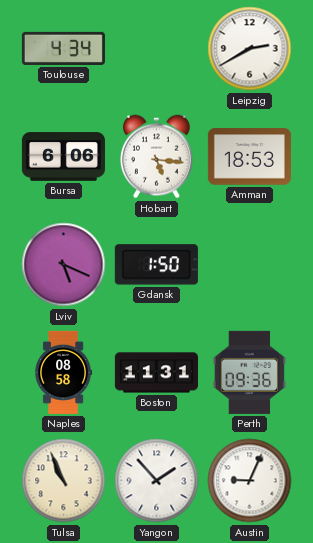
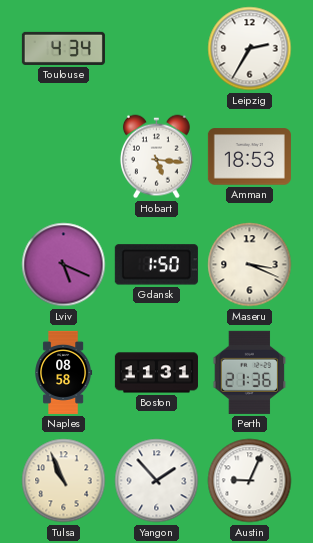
Leipzig: 2:40 -> 2:35
Bursa: 6:06 -> none
Maseru: none -> 3:19
Perth: 09:36 -> 21:36
